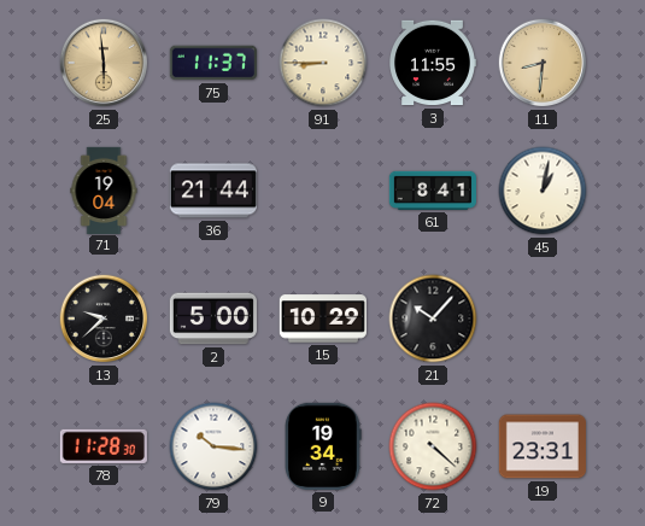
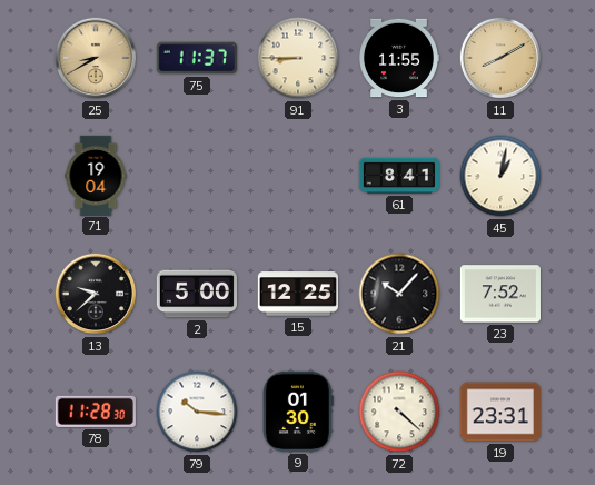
25: 5:59 -> 8:40
11: 8:31 -> 8:10
36: 21:44 -> none
15: 10:29 -> 12:25
23: none -> 7:52
9: 19:34 -> 01:30
